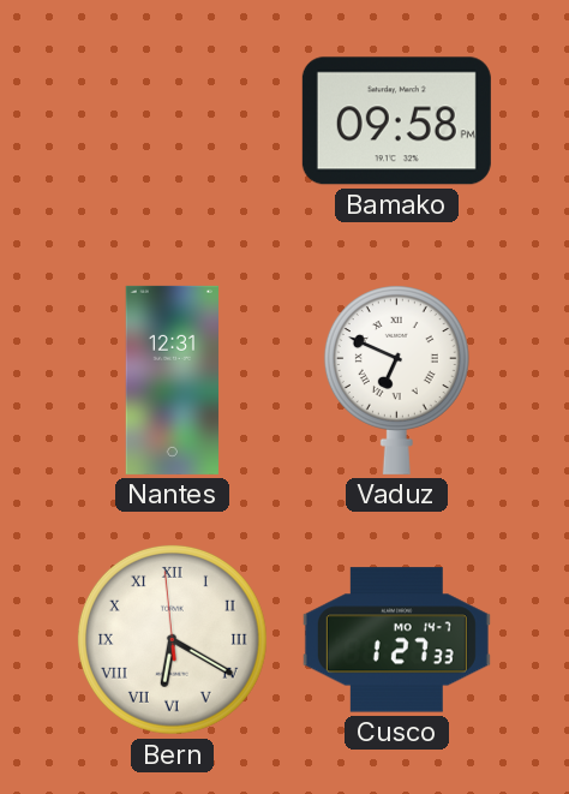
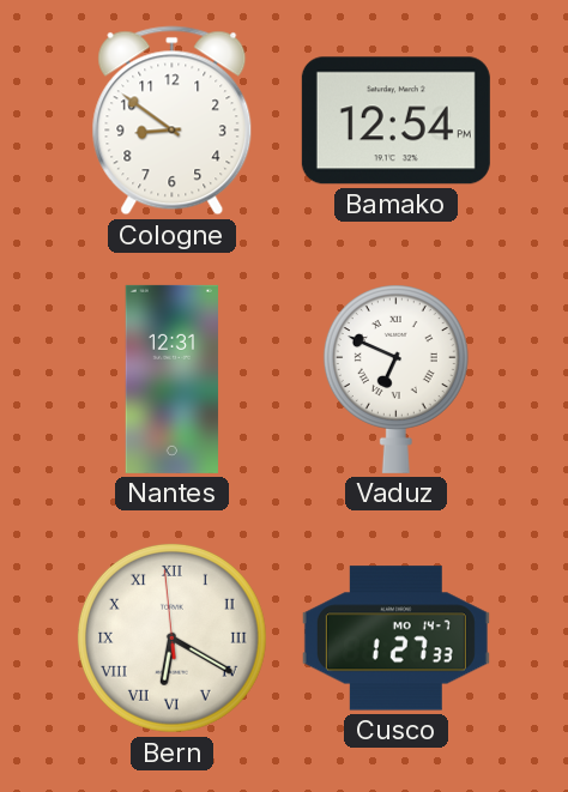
Cologne: none -> 8:51
Bamako: 09:58 -> 12:54
